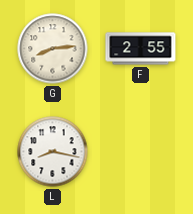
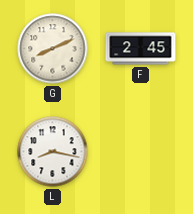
G: 8:14 -> 8:11
F: 2:55 -> 2:45
